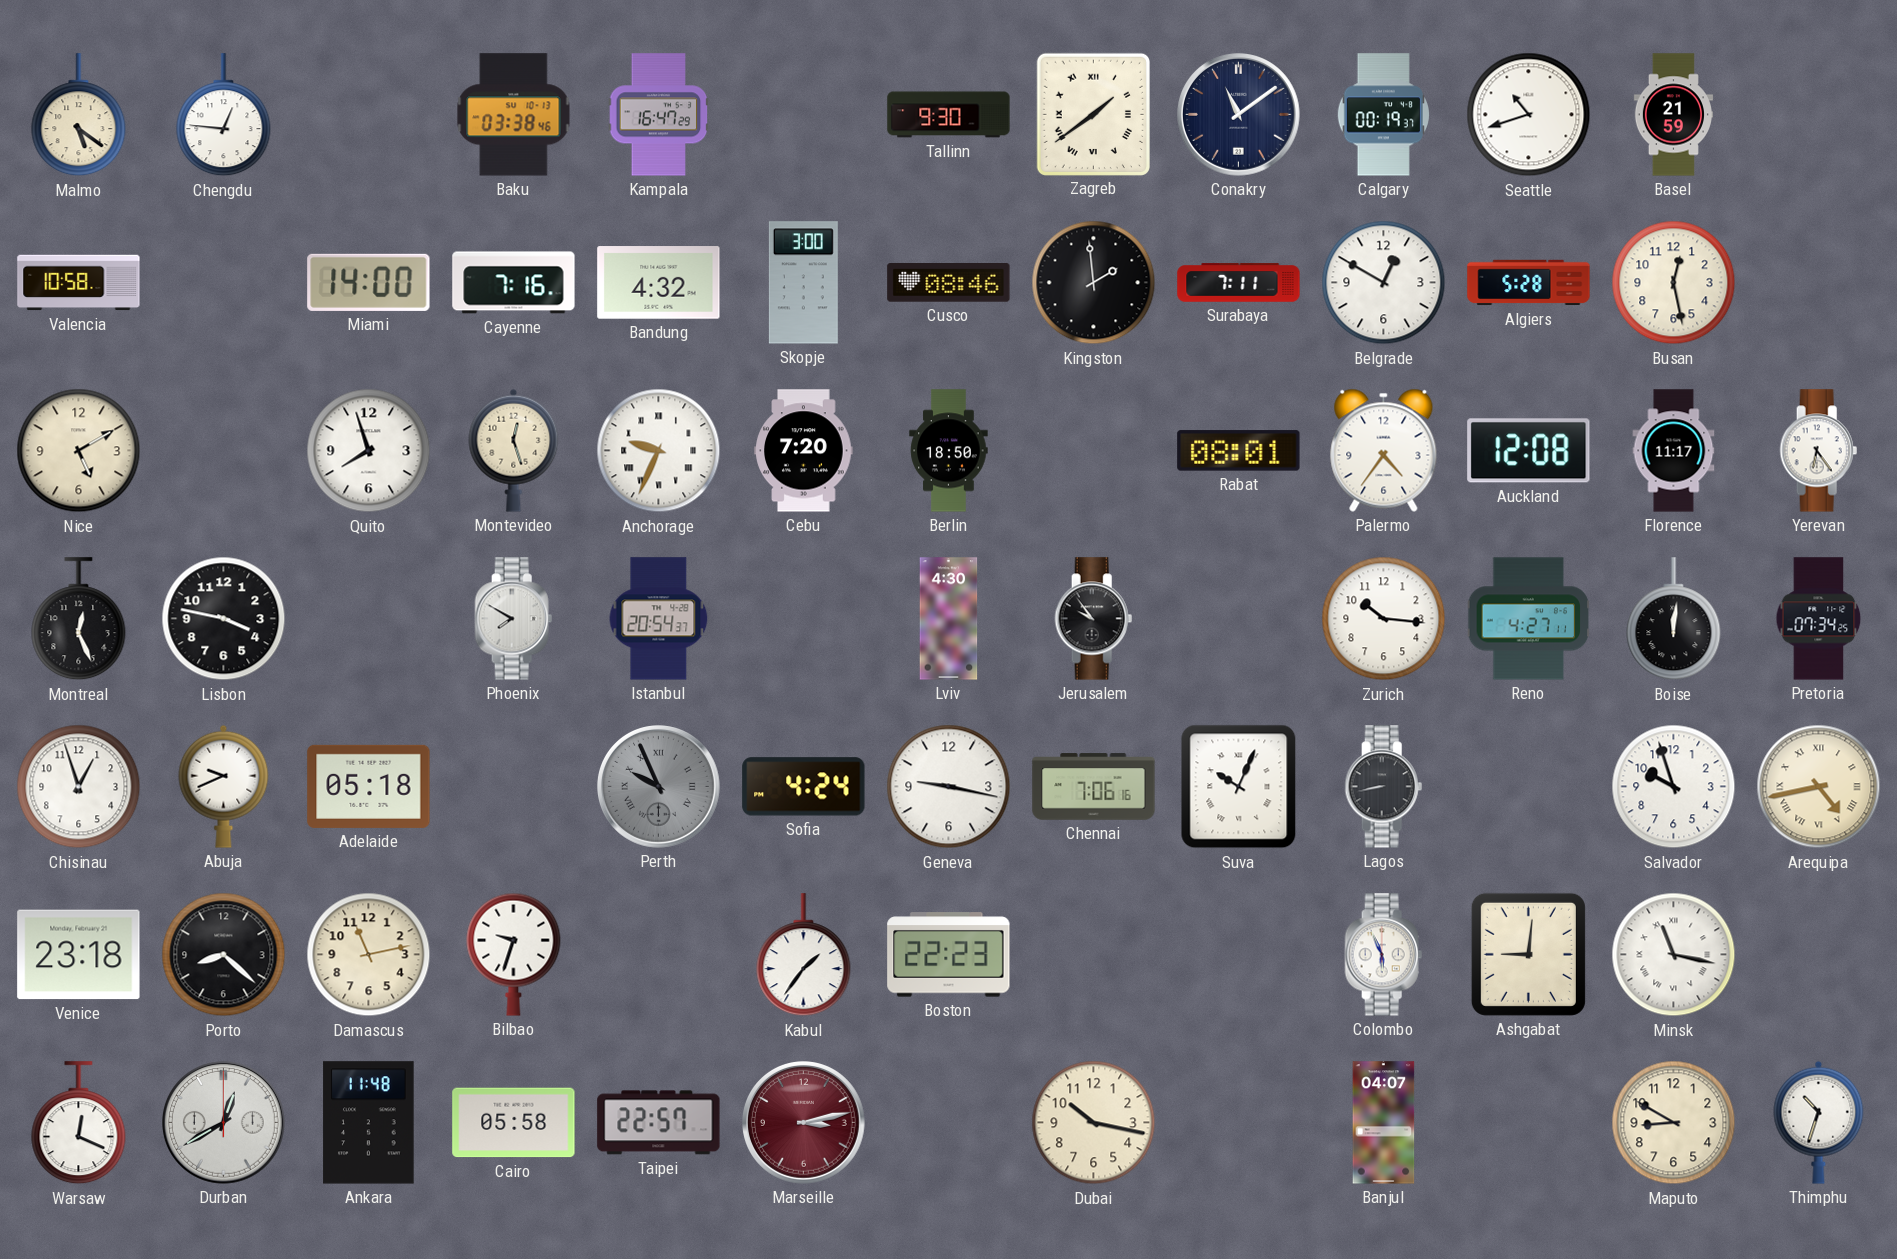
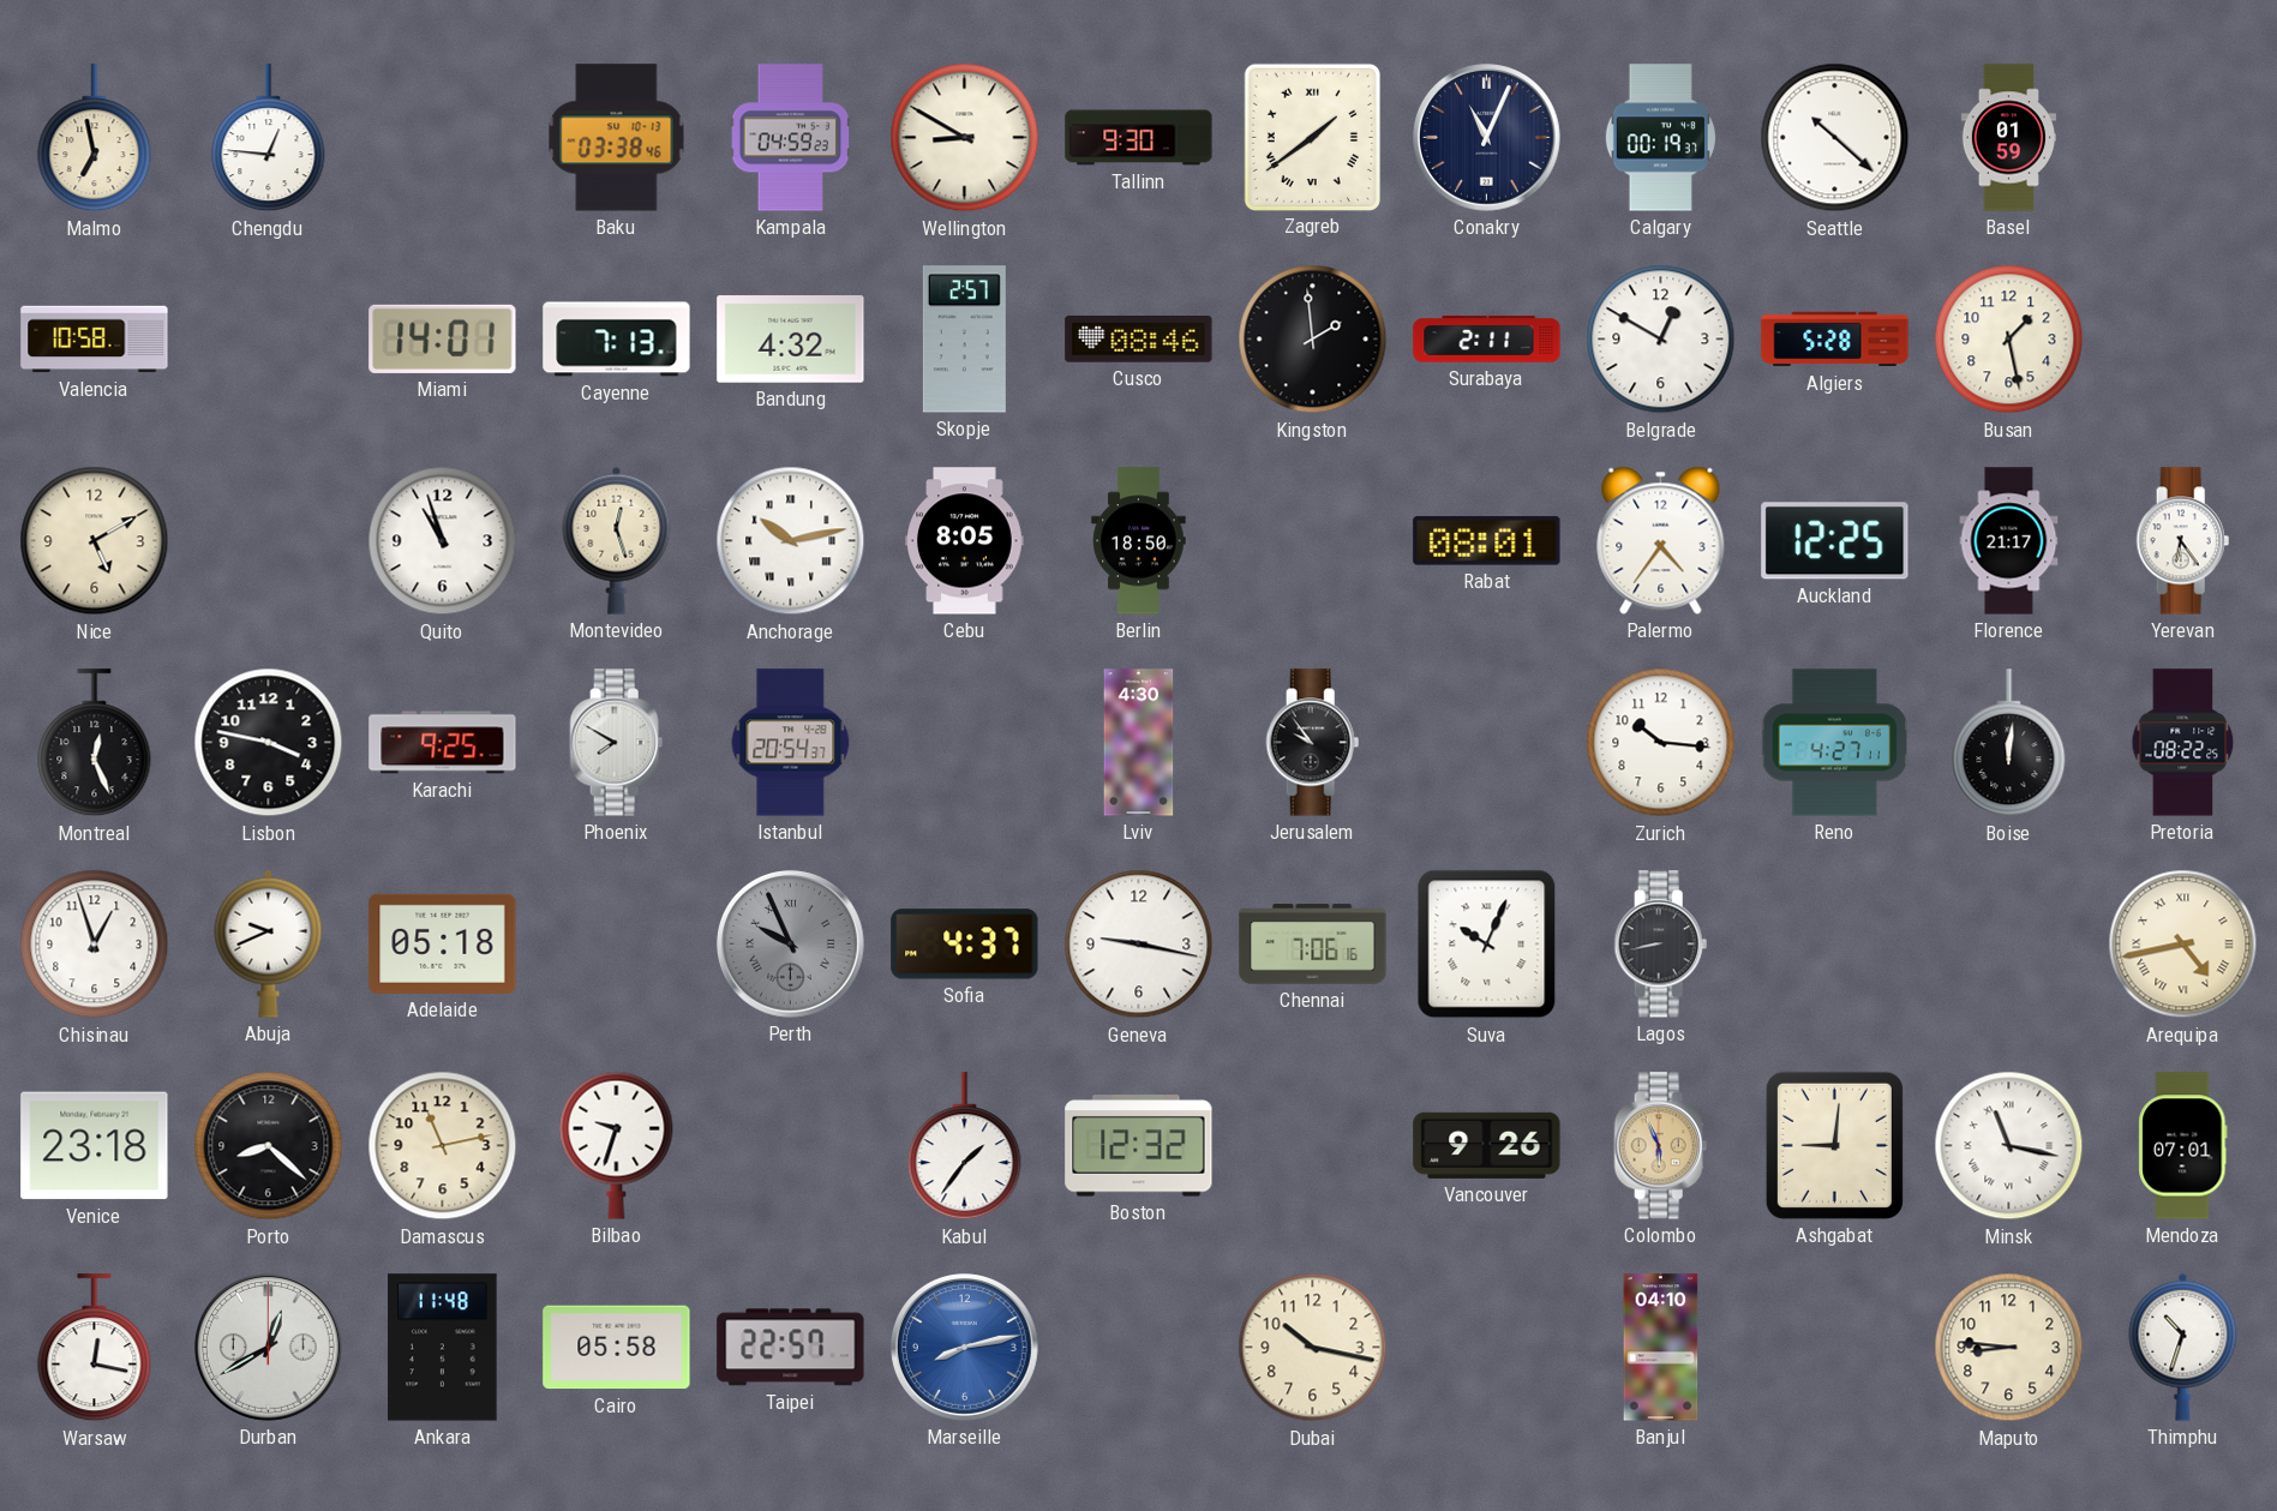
Malmo: 5:21 -> 6:58
Kampala: 16:47 -> 04:59
Wellington: none -> 8:50
Conakry: 11:09 -> 11:04
Seattle: 10:42 -> 10:22
Basel: 21:59 -> 01:59
Miami: 14:00 -> 14:01
Cayenne: 7:16 -> 7:13
Skopje: 3:00 -> 2:57
Surabaya: 7:11 -> 2:11
Busan: 12:28 -> 1:28
Quito: 7:57 -> 10:57
Anchorage: 9:34 -> 10:13
Cebu: 7:20 -> 8:05
Auckland: 12:08 -> 12:25
Florence: 11:17 -> 21:17
Karachi: none -> 9:25
Pretoria: 07:34 -> 08:22
Sofia: 4:24 -> 4:37
Salvador: 9:57 -> none
Boston: 22:23 -> 12:32
Vancouver: none -> 9:26
Colombo dial: white -> champagne
Mendoza: none -> 07:01
Warsaw: 12:19 -> 12:17
Marseille: 3:13 -> 8:13
Marseille dial: burgundy -> blue
Banjul: 04:07 -> 04:10
Maputo: 8:50 -> 8:46
